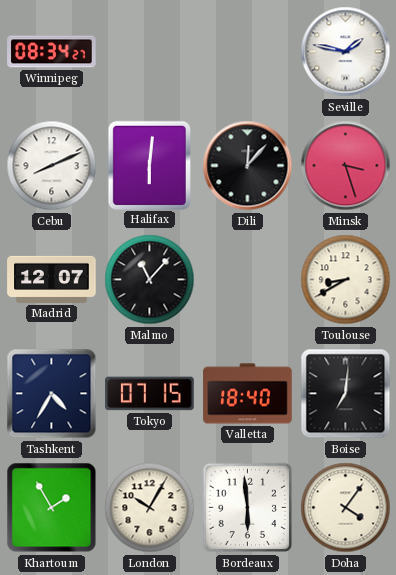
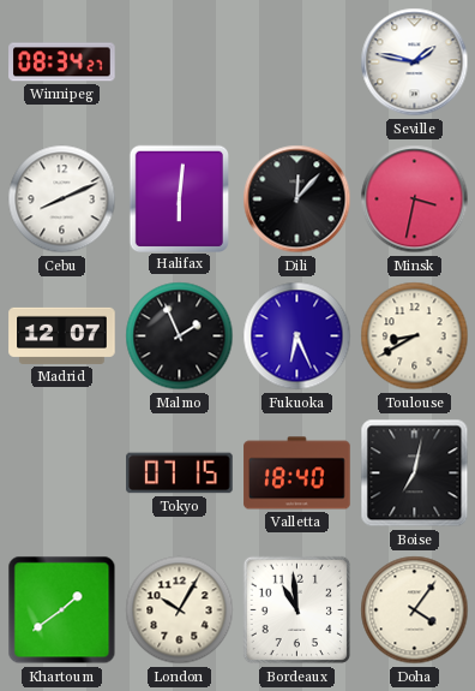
Minsk: 3:27 -> 3:32
Malmo: 11:07 -> 1:56
Fukuoka: none -> 6:26
Tashkent: 4:35 -> none
Boise: 7:01 -> 7:02
Khartoum: 1:55 -> 1:39
Bordeaux: 5:59 -> 10:59
